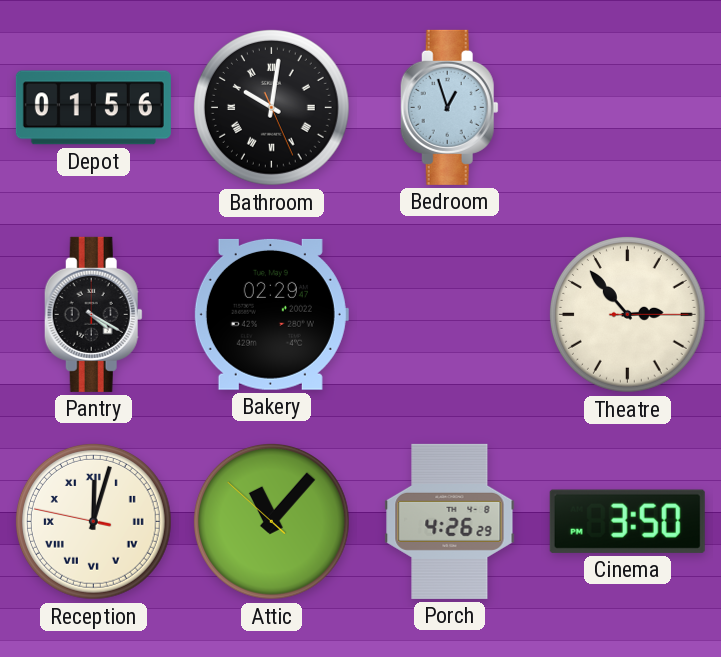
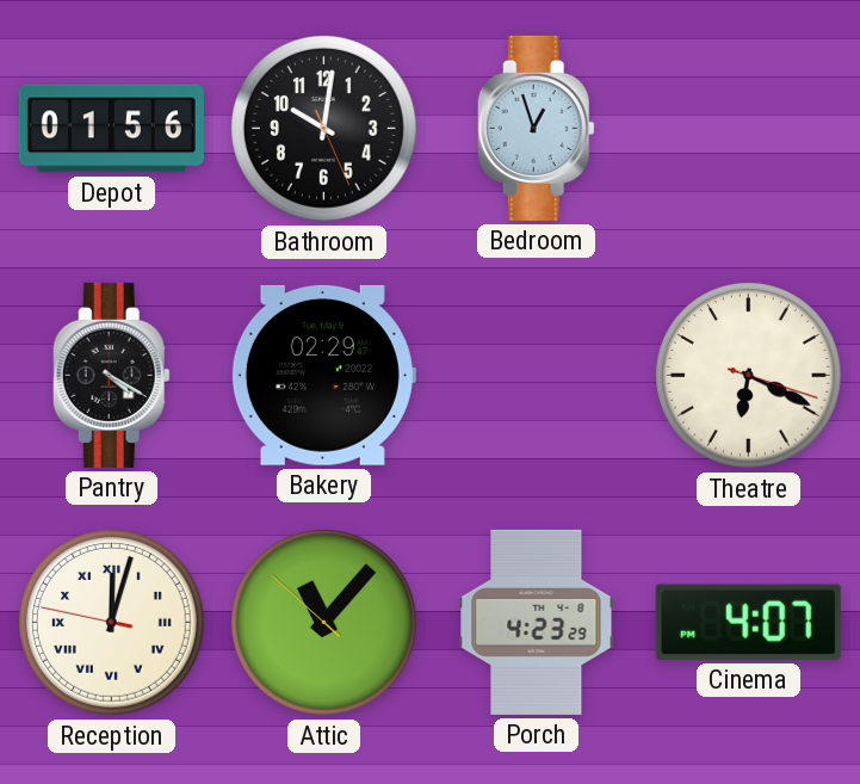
Bathroom numerals: Roman -> Arabic
Theatre: 2:53 -> 6:19
Porch: 4:26 -> 4:23
Cinema: 3:50 -> 4:07
